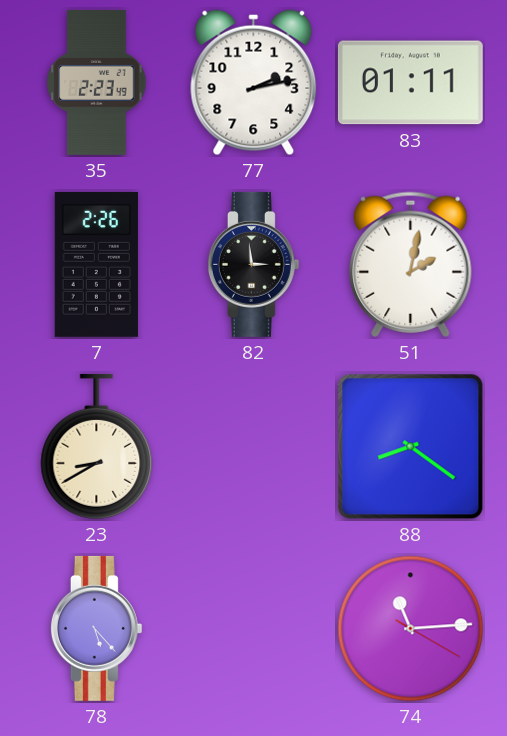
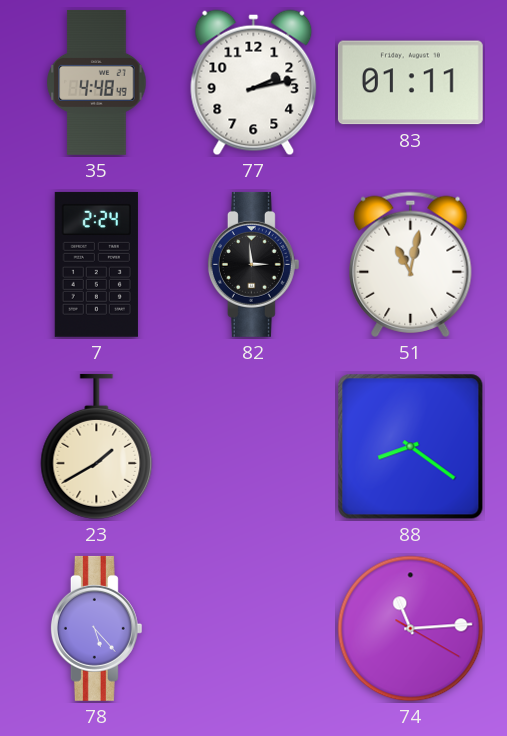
35: 2:23 -> 4:48
7: 2:26 -> 2:24
51: 2:02 -> 11:02
23: 8:40 -> 1:40
